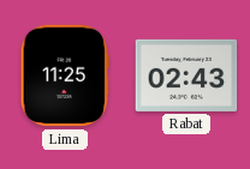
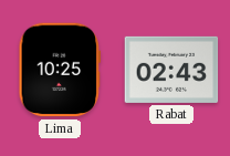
Lima: 11:25 -> 10:25
